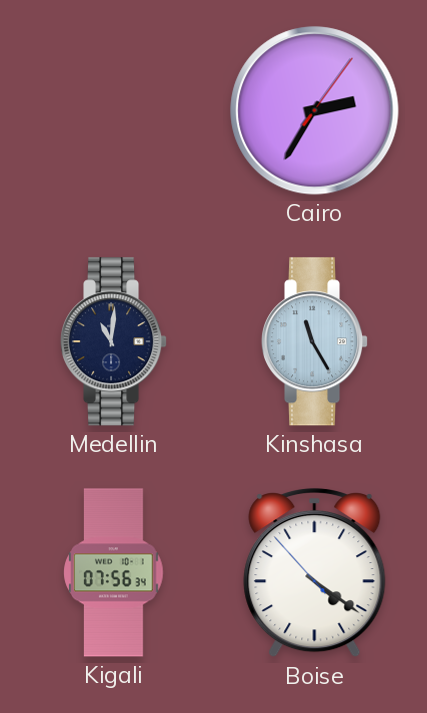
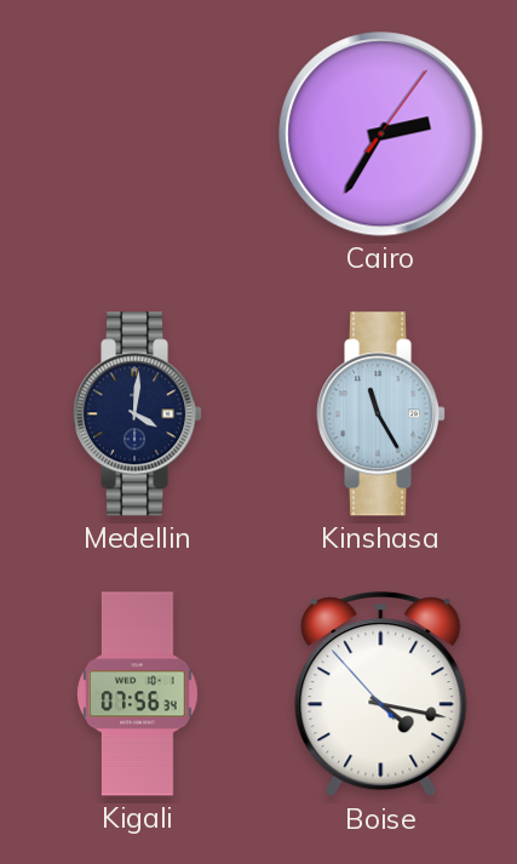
Medellin: 11:01 -> 4:01
Boise: 4:20 -> 4:16
